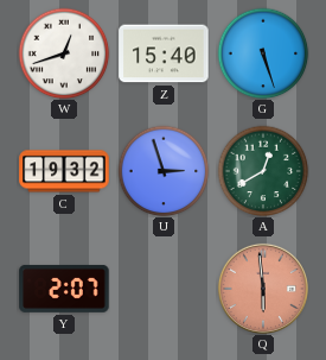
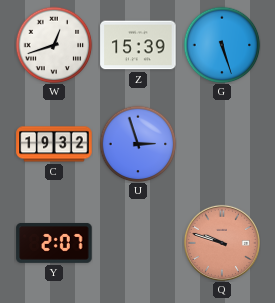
Z: 15:40 -> 15:39
A: 12:40 -> none
Q: 5:59 -> 9:48
